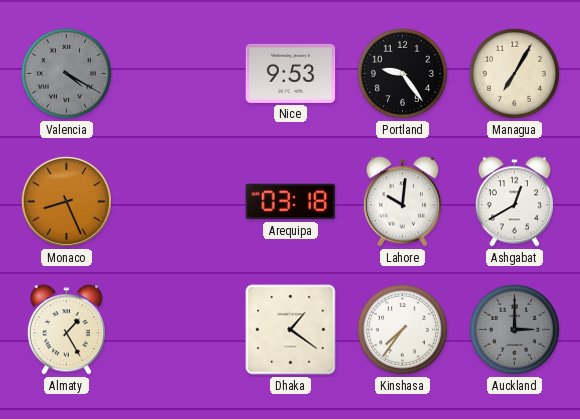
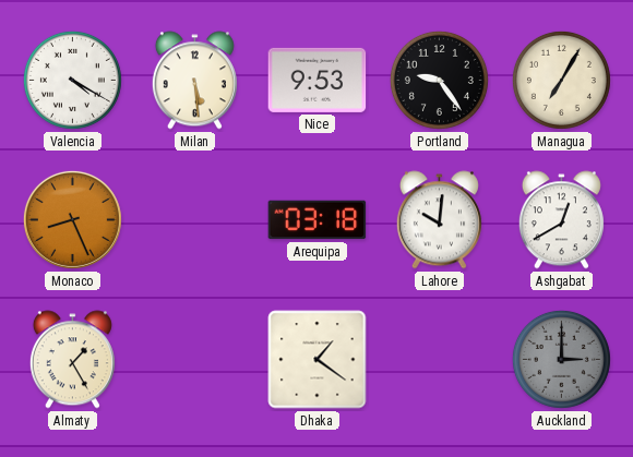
Valencia dial: grey -> white
Milan: none -> 5:29
Kinshasa: 7:36 -> none
